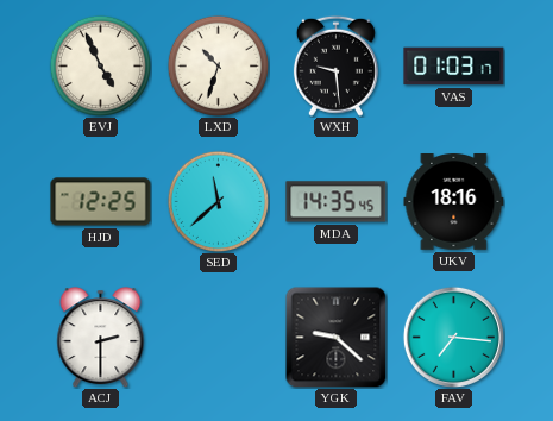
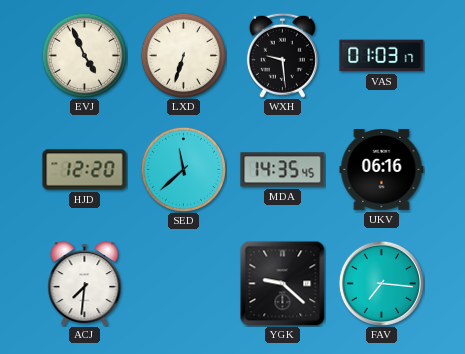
LXD: 10:33 -> 6:33
HJD: 12:25 -> 12:20
UKV: 18:16 -> 06:16
ACJ: 2:30 -> 7:31
